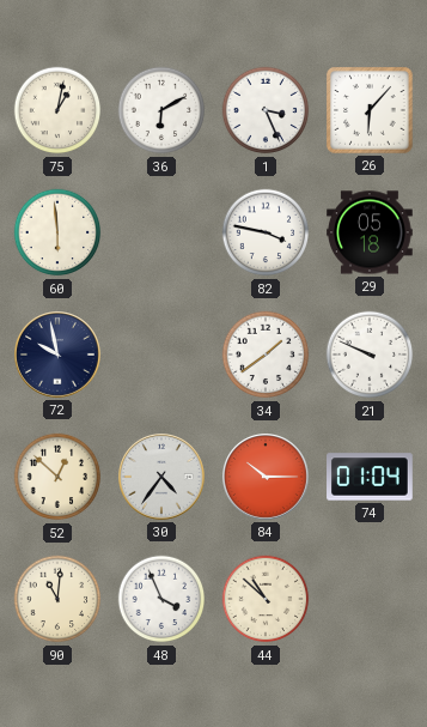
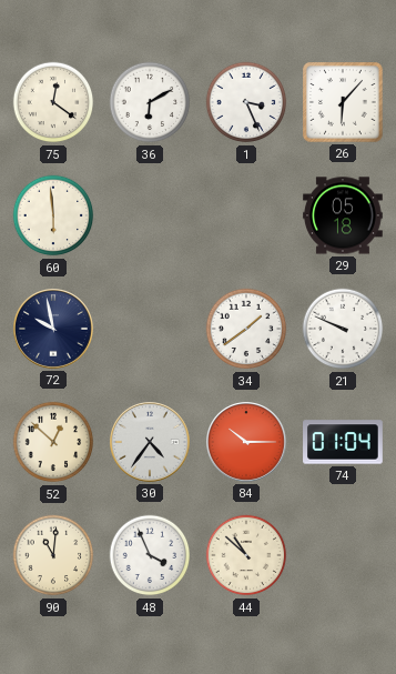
75: 1:02 -> 12:21
82: 3:47 -> none
